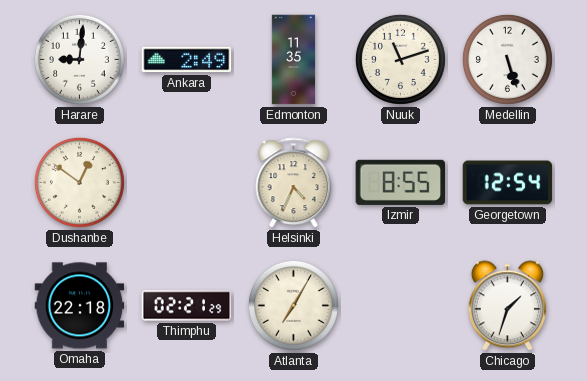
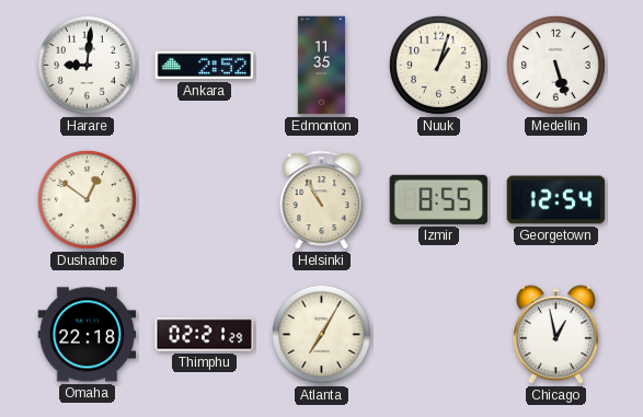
Ankara: 2:49 -> 2:52
Nuuk: 11:12 -> 1:03
Helsinki: 4:34 -> 10:55
Chicago: 1:33 -> 12:58
